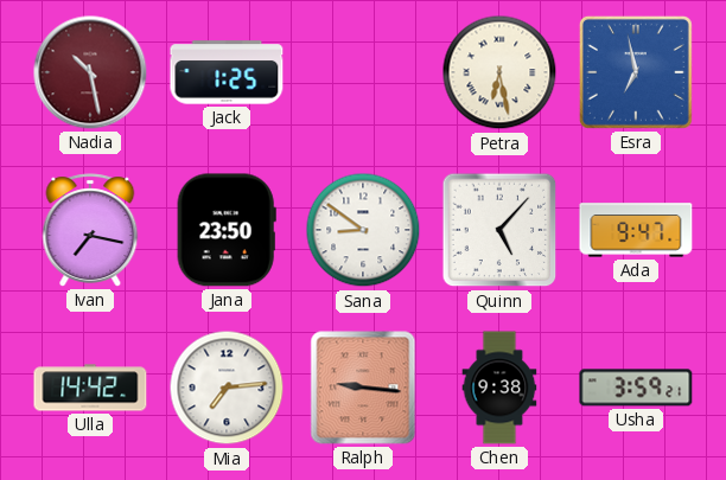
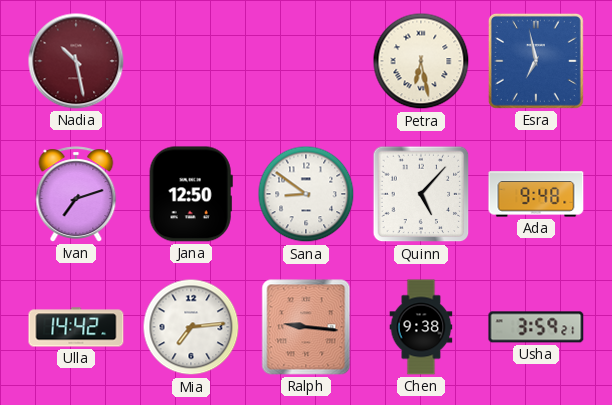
Jack: 1:25 -> none
Ivan: 7:17 -> 7:12
Jana: 23:50 -> 12:50
Ada: 9:47 -> 9:48
